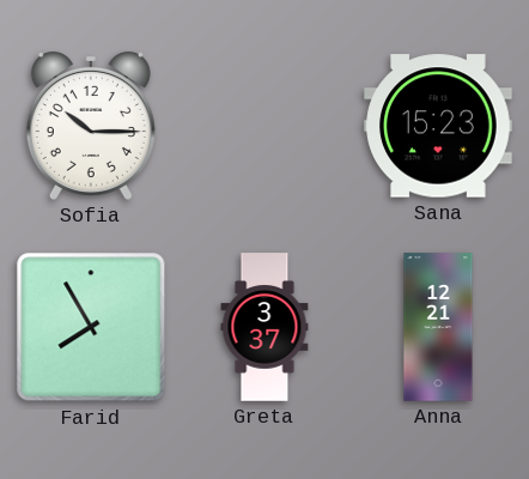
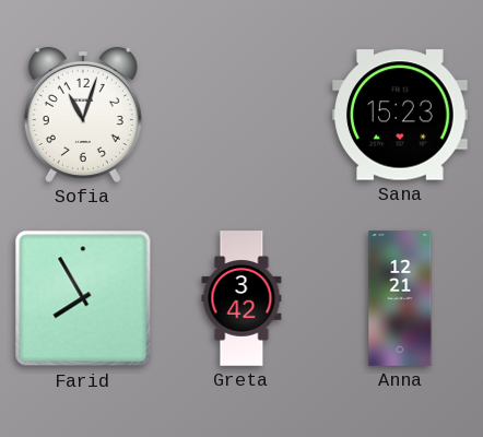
Sofia: 10:15 -> 11:03
Greta: 3:37 -> 3:42
